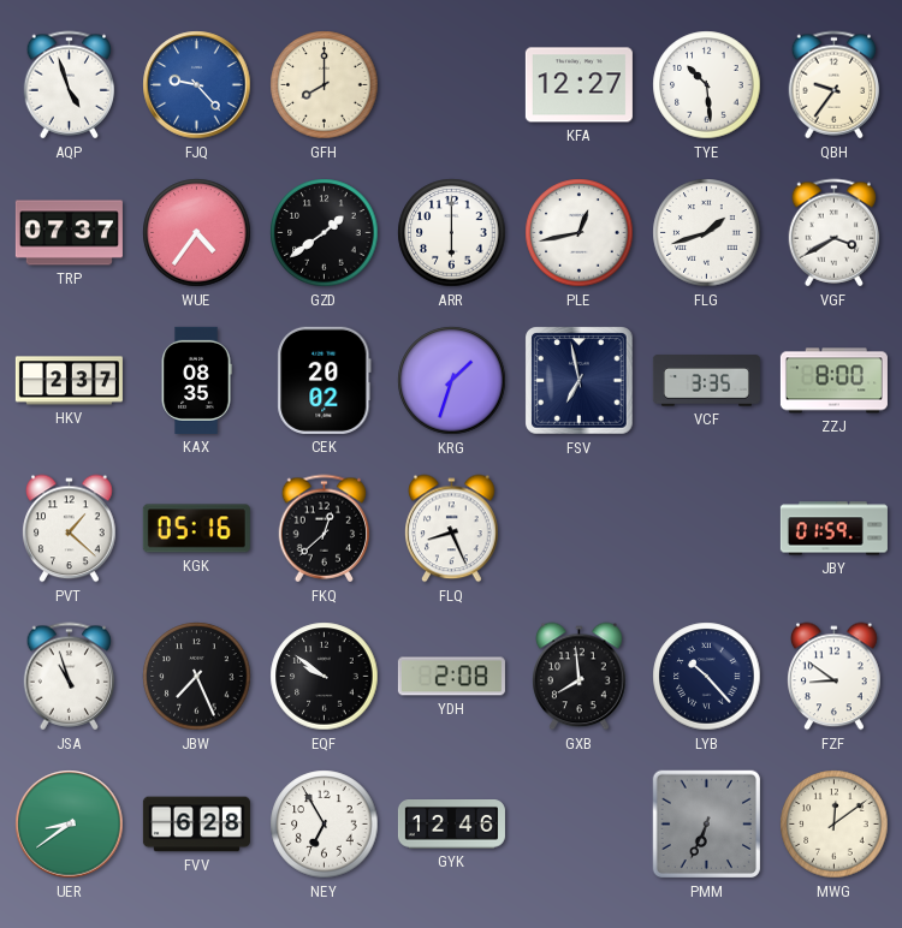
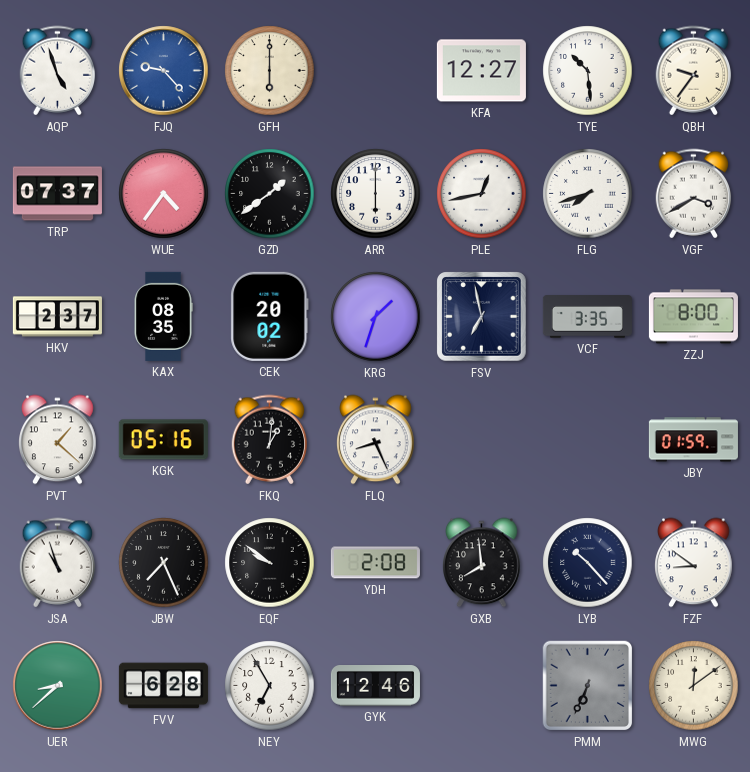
GFH: 8:00 -> 6:00
FLG: 1:42 -> 7:42
FKQ: 12:38 -> 1:01
UER: 8:39 -> 8:38
